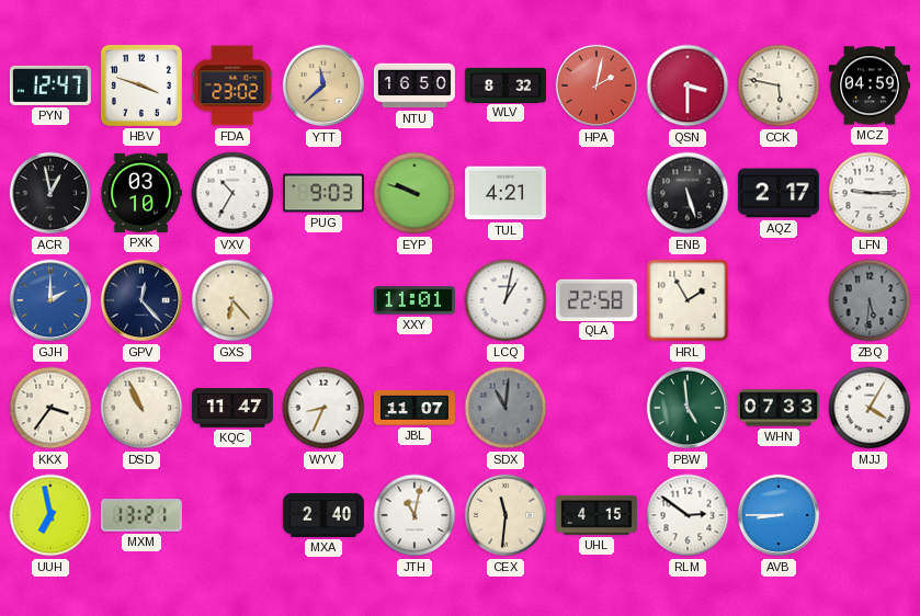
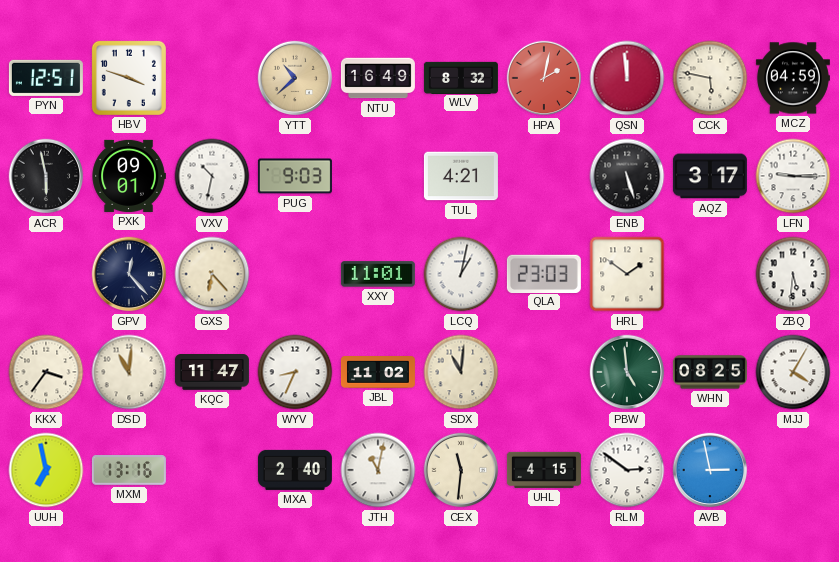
PYN: 12:47 -> 12:51
FDA: 23:02 -> none
YTT: 11:38 -> 10:38
NTU: 16:50 -> 16:49
QSN: 3:30 -> 11:59
ACR: 12:58 -> 5:58
PXK: 03:10 -> 09:01
VXV: 10:35 -> 10:32
EYP: 9:48 -> none
AQZ: 2:17 -> 3:17
GJH: 2:00 -> none
QLA: 22:58 -> 23:03
HRL: 1:55 -> 1:51
ZBQ dial: grey -> white
DSD: 10:56 -> 11:01
JBL: 11:07 -> 11:02
SDX dial: grey -> cream
WHN: 07:33 -> 08:25
MXM: 13:21 -> 13:16
AVB: 8:45 -> 2:58
